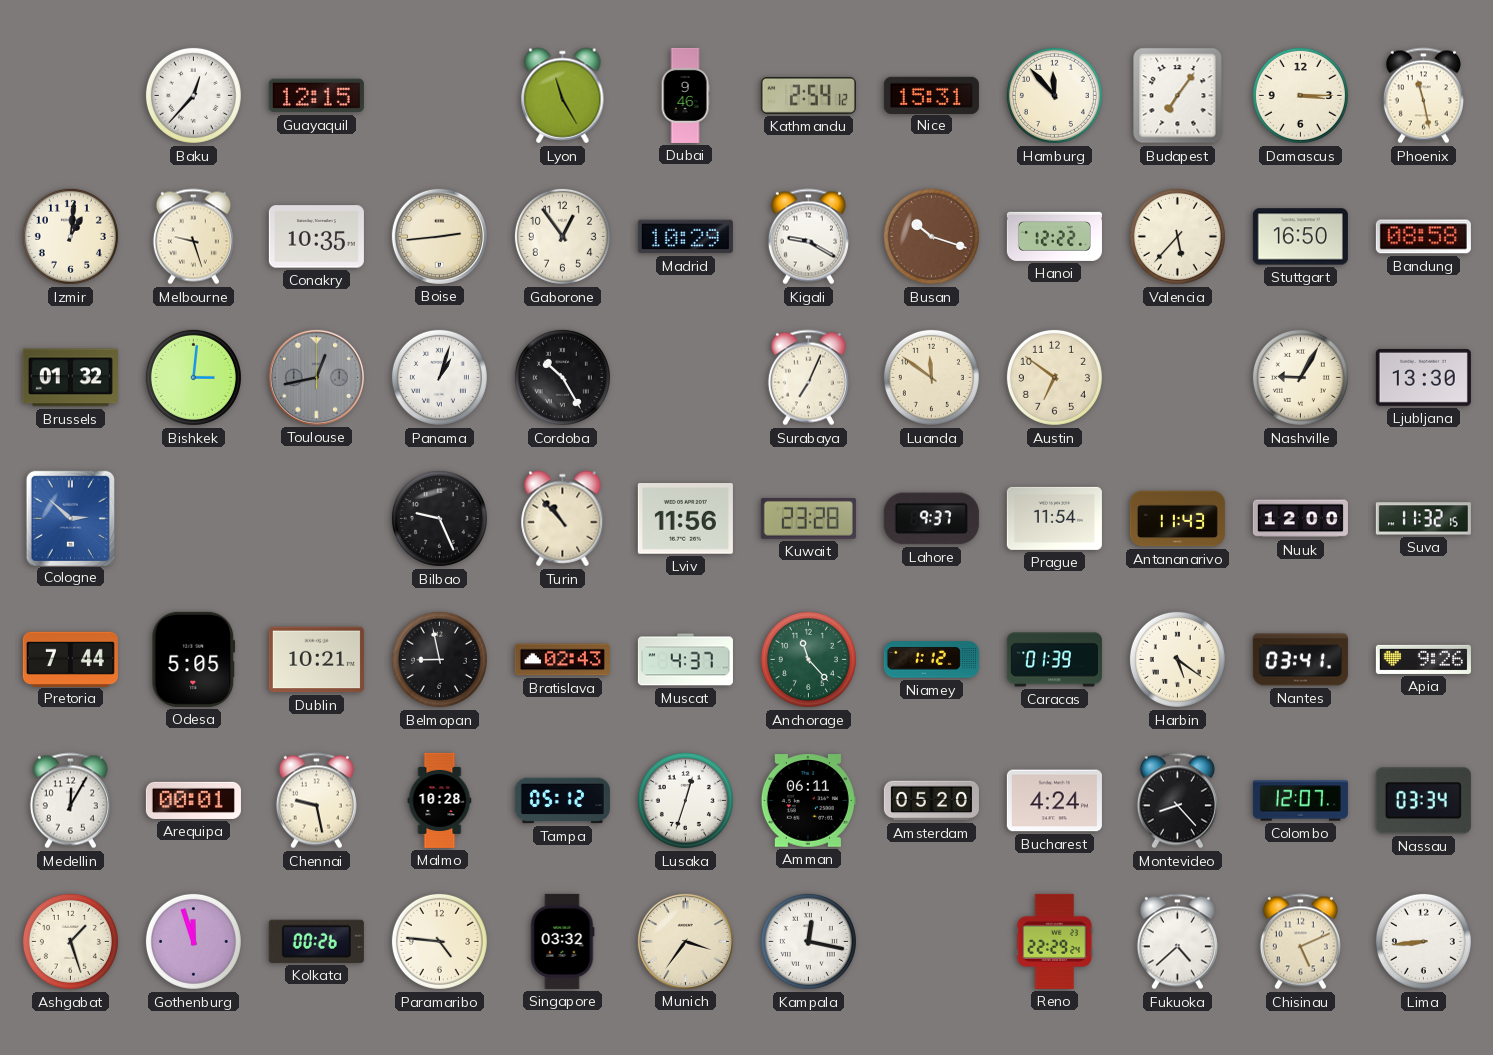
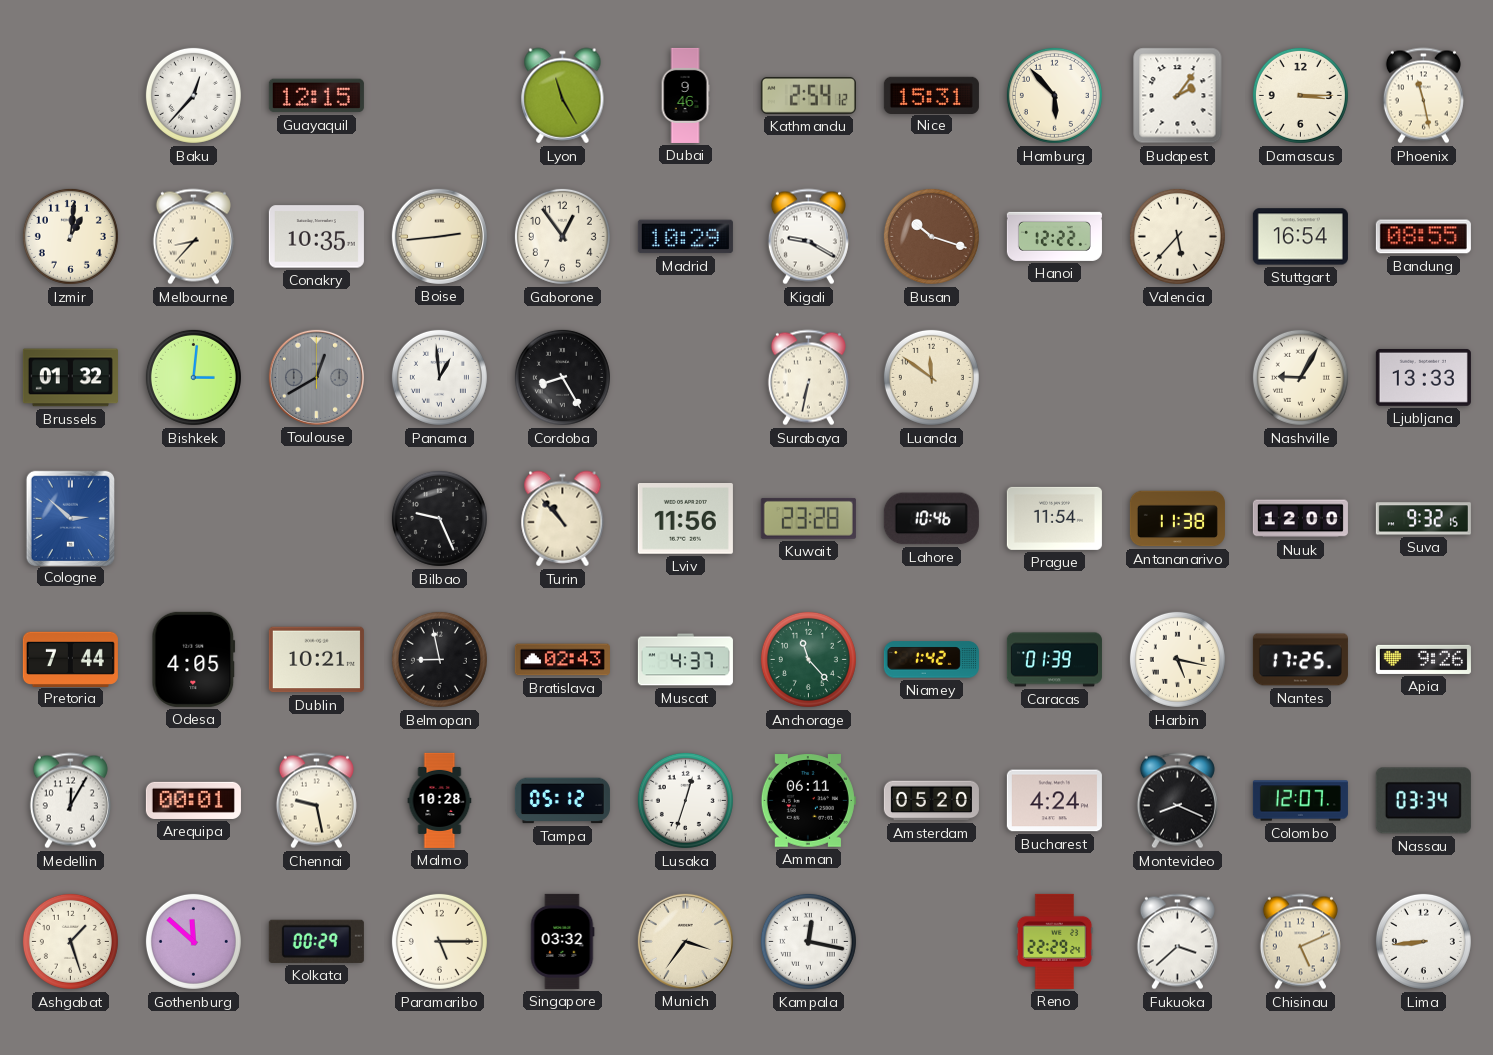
Hamburg: 11:53 -> 5:53
Budapest: 7:06 -> 2:06
Melbourne: 9:27 -> 8:37
Stuttgart: 16:50 -> 16:54
Bandung: 08:58 -> 08:55
Toulouse: 12:43 -> 12:40
Panama: 1:03 -> 12:59
Cordoba: 10:25 -> 8:25
Surabaya: 7:04 -> 6:32
Austin: 6:51 -> none
Ljubljana: 13:30 -> 13:33
Lahore: 9:37 -> 10:46
Antananarivo: 11:43 -> 11:38
Suva: 11:32 -> 9:32
Odesa: 5:05 -> 4:05
Niamey: 1:12 -> 1:42
Harbin: 5:21 -> 5:17
Nantes: 03:41 -> 17:25
Montevideo: 8:23 -> 8:19
Gothenburg: 11:57 -> 11:52
Kolkata: 00:26 -> 00:29
Paramaribo: 4:46 -> 5:15
Fukuoka: 4:38 -> 3:38
